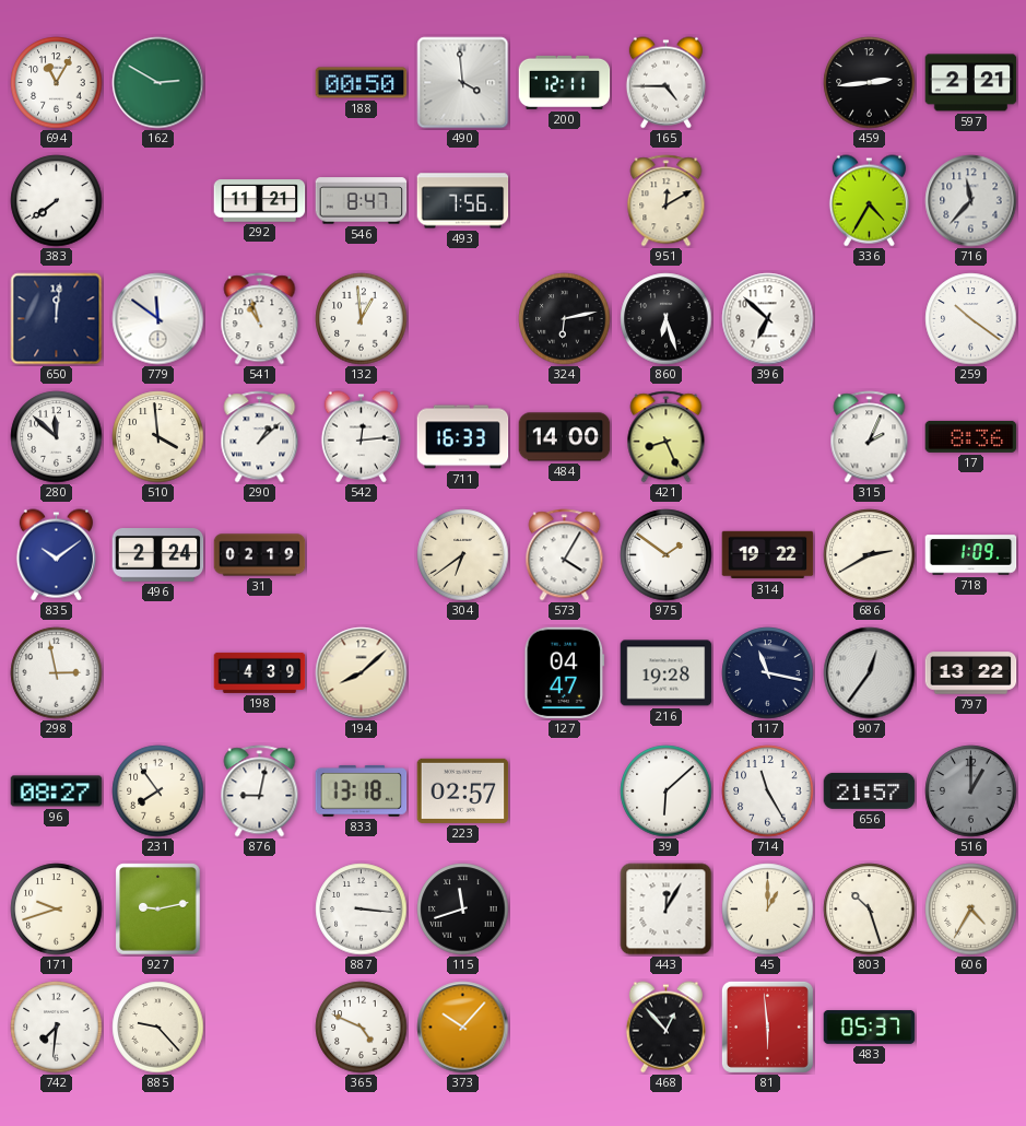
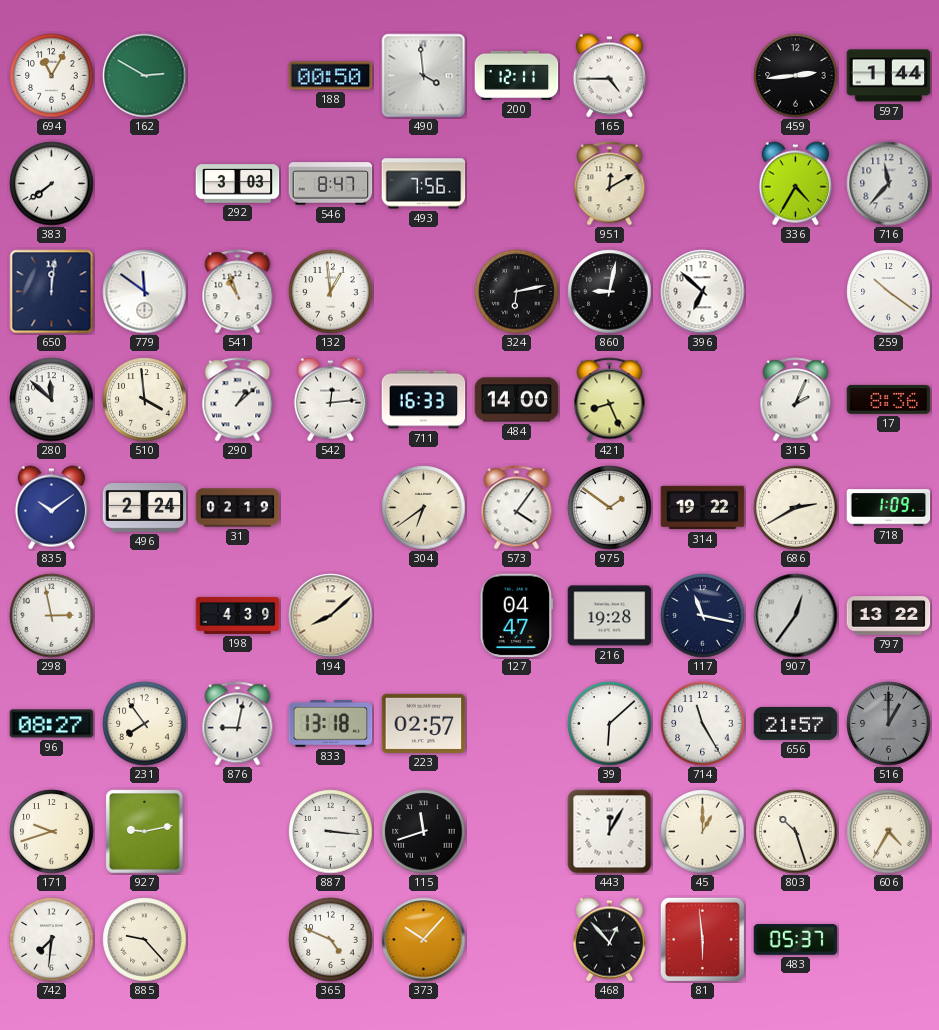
597: 2:21 -> 1:44
292: 11:21 -> 3:03
860: 6:27 -> 9:02
573: 4:05 -> 4:06
